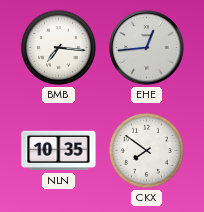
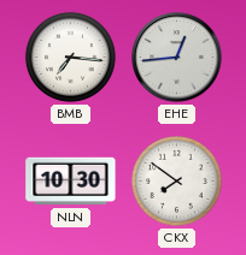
NLN: 10:35 -> 10:30
